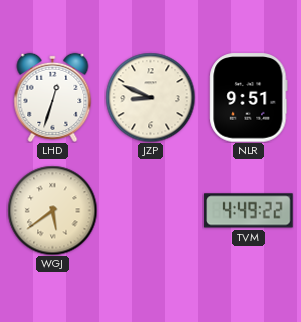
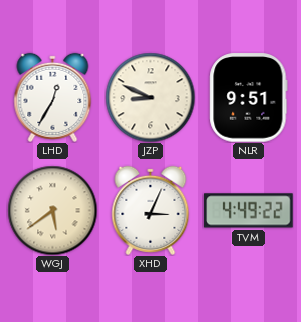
LHD: 12:33 -> 12:35
XHD: none -> 3:04
